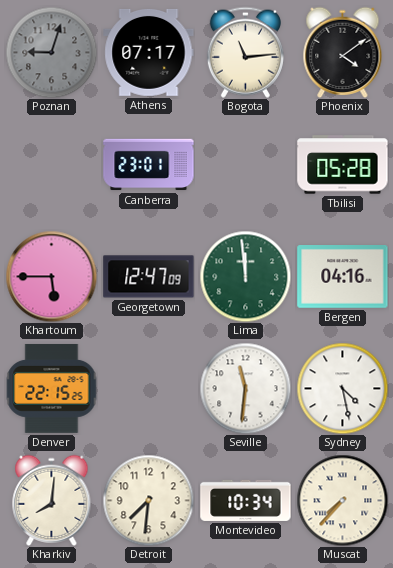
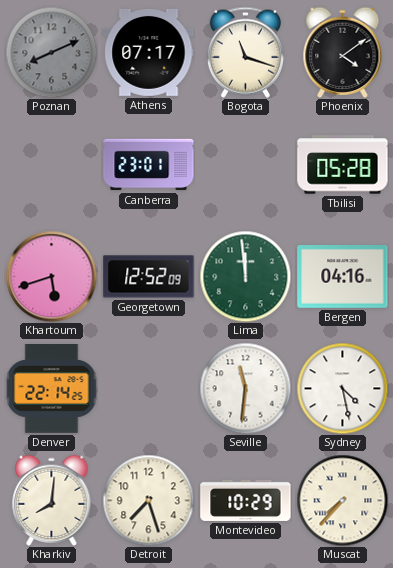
Poznan: 9:03 -> 8:11
Bogota: 11:14 -> 11:18
Khartoum: 5:45 -> 5:42
Georgetown: 12:47 -> 12:52
Denver: 22:15 -> 22:14
Detroit: 7:31 -> 7:27
Montevideo: 10:34 -> 10:29
